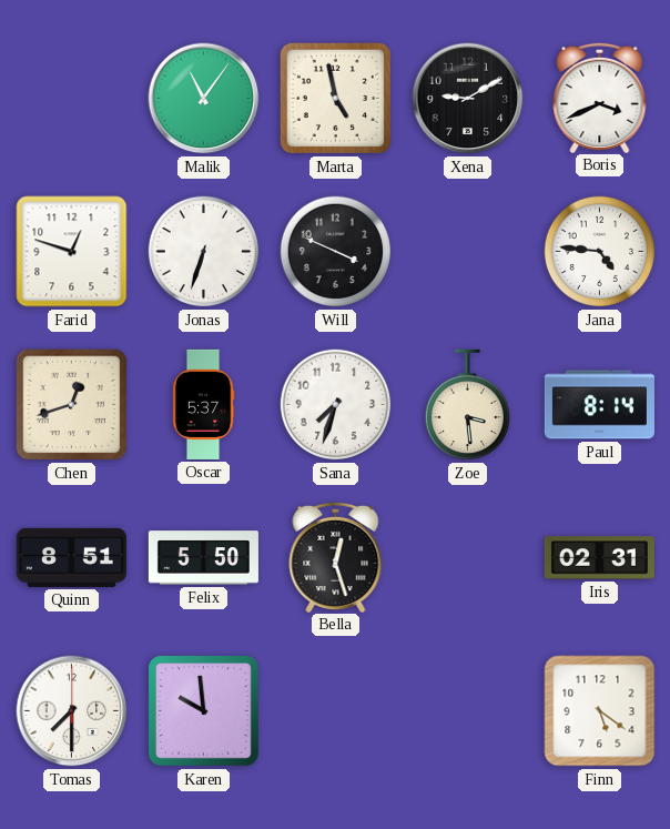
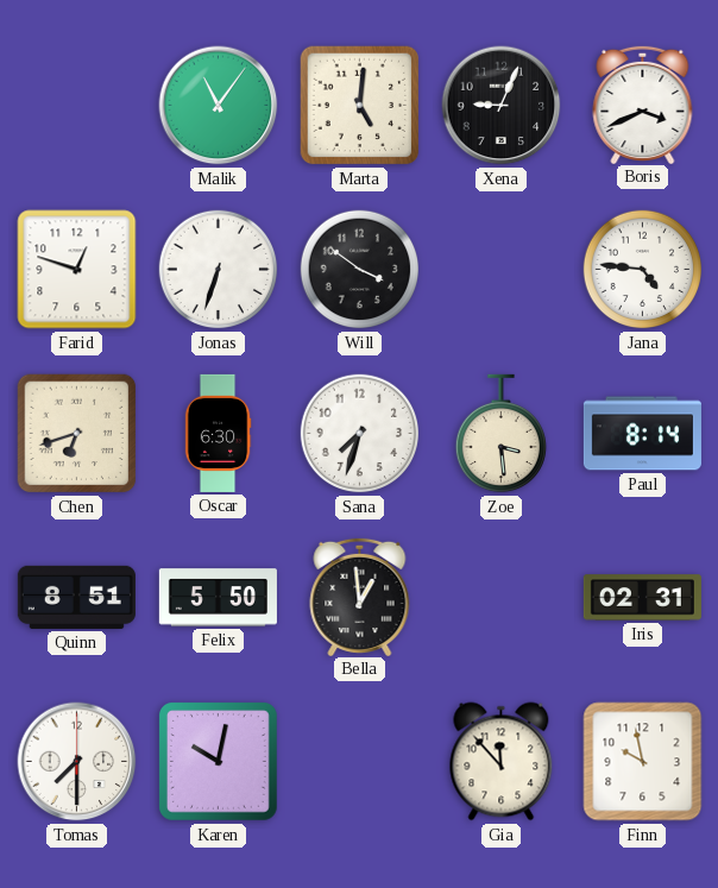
Marta: 4:58 -> 5:01
Xena: 9:10 -> 9:04
Will: 3:49 -> 3:51
Chen: 12:42 -> 6:42
Oscar: 5:37 -> 6:30
Bella: 12:27 -> 12:59
Karen: 9:59 -> 10:02
Gia: none -> 11:53
Finn: 5:21 -> 9:58
